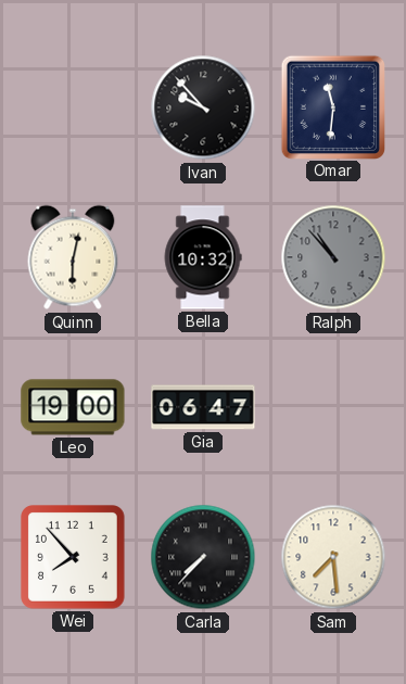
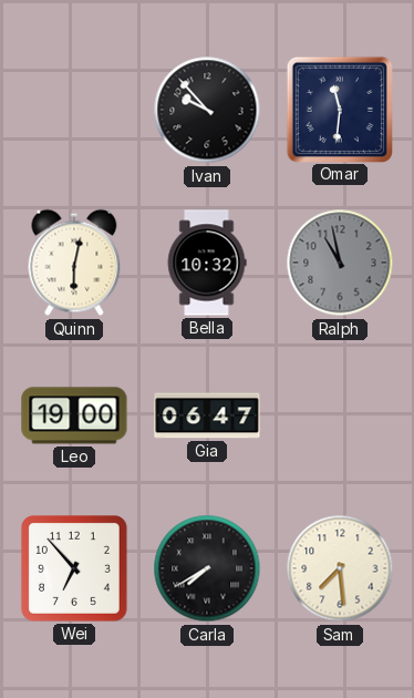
Ralph: 10:53 -> 10:58
Wei: 7:53 -> 6:53
Carla: 7:37 -> 7:40
